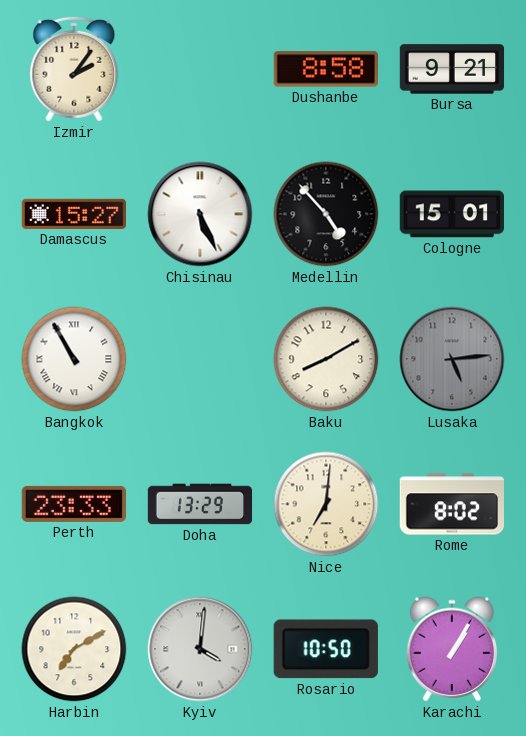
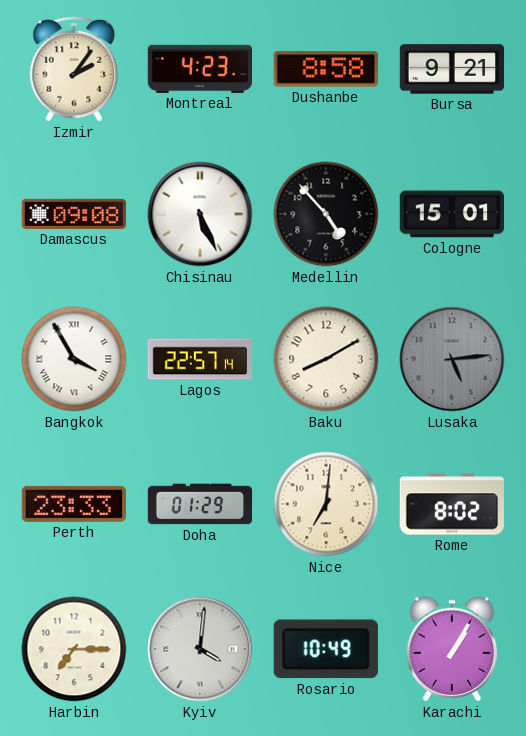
Montreal: none -> 4:23
Damascus: 15:27 -> 09:08
Bangkok: 10:55 -> 3:55
Lagos: none -> 22:57
Doha: 13:29 -> 01:29
Harbin: 7:10 -> 7:15
Rosario: 10:50 -> 10:49
